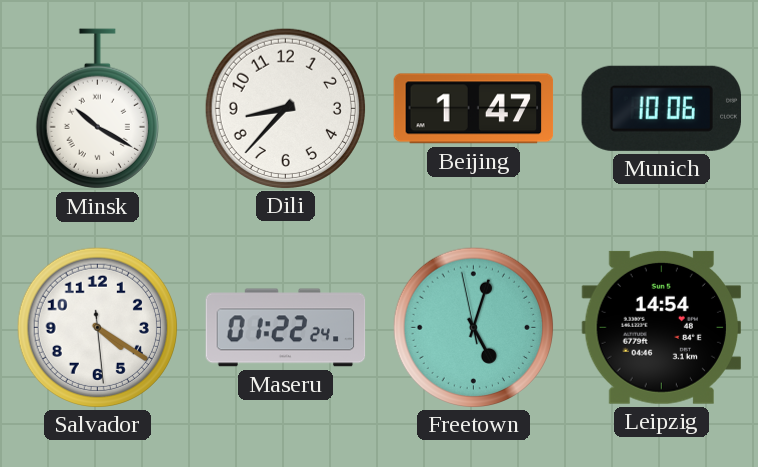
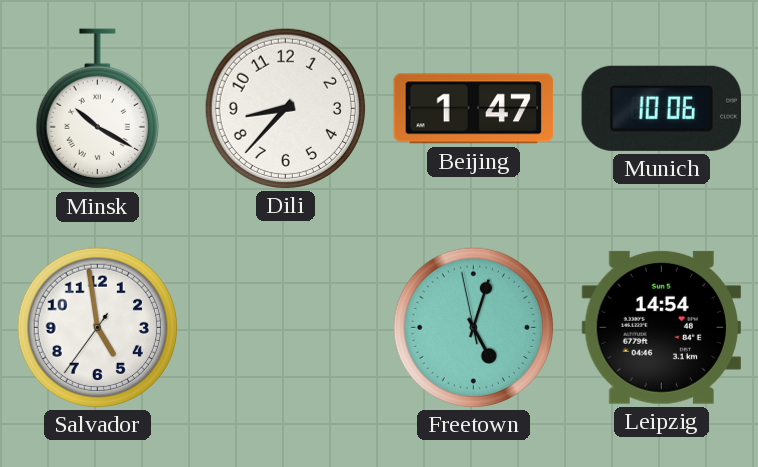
Salvador: 4:20 -> 4:58
Maseru: 01:22 -> none
